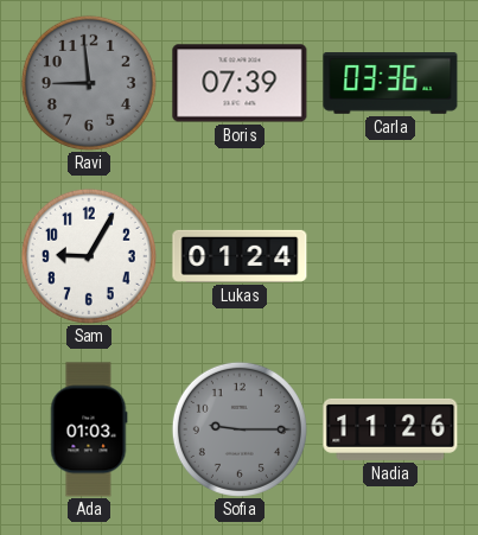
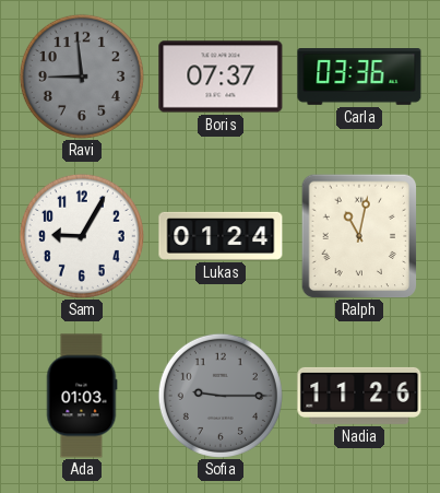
Boris: 07:39 -> 07:37
Ralph: none -> 11:02
